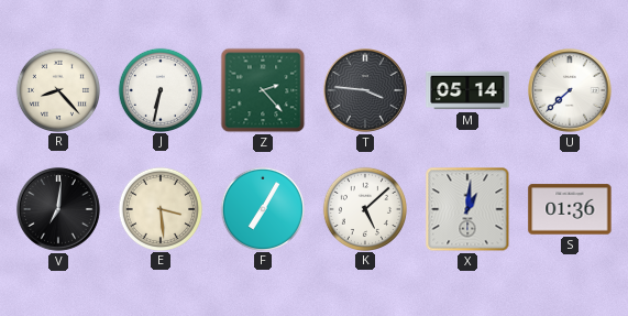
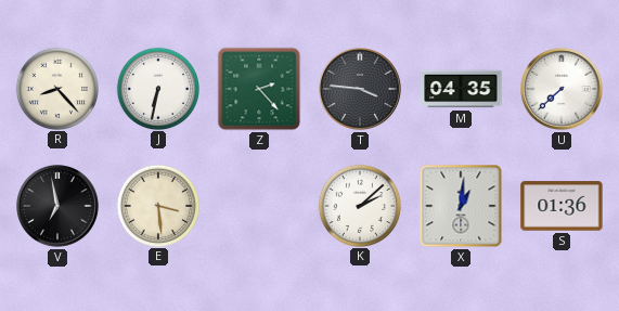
M: 05:14 -> 04:35
V: 7:01 -> 6:58
F: 7:05 -> none
K: 5:08 -> 2:08
